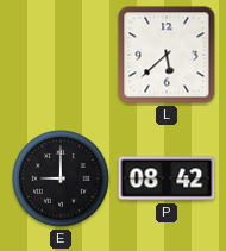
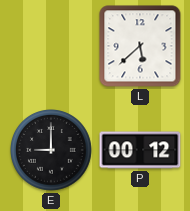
P: 08:42 -> 00:12
